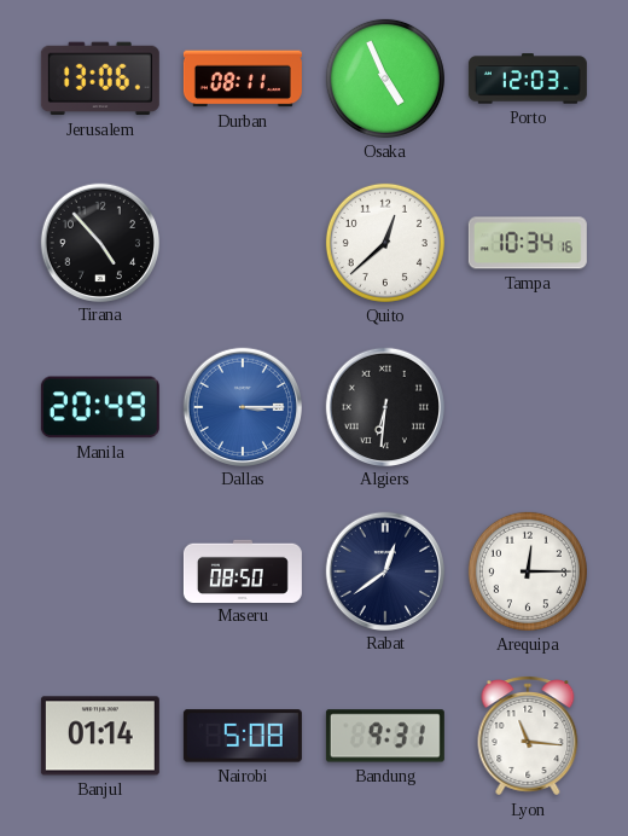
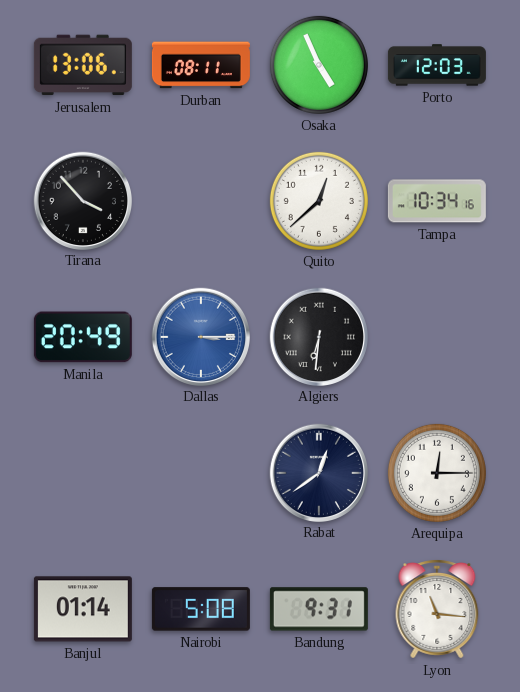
Tirana: 4:53 -> 3:53
Maseru: 08:50 -> none
